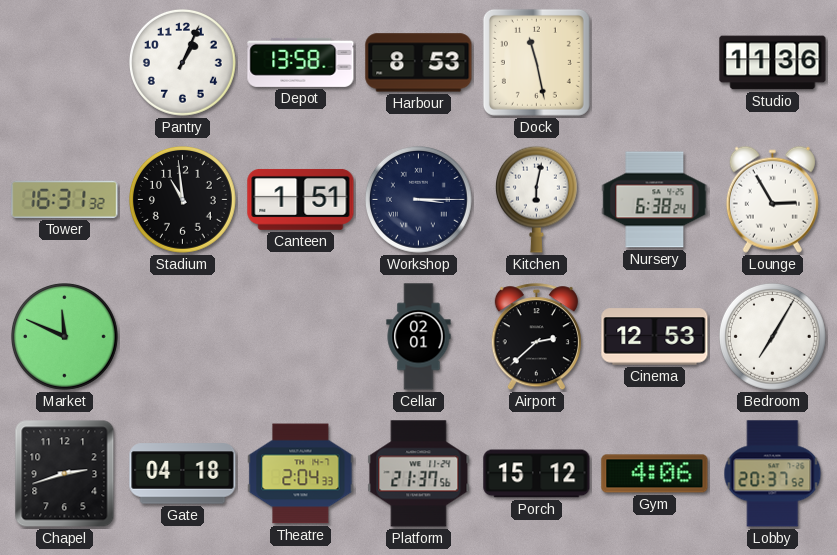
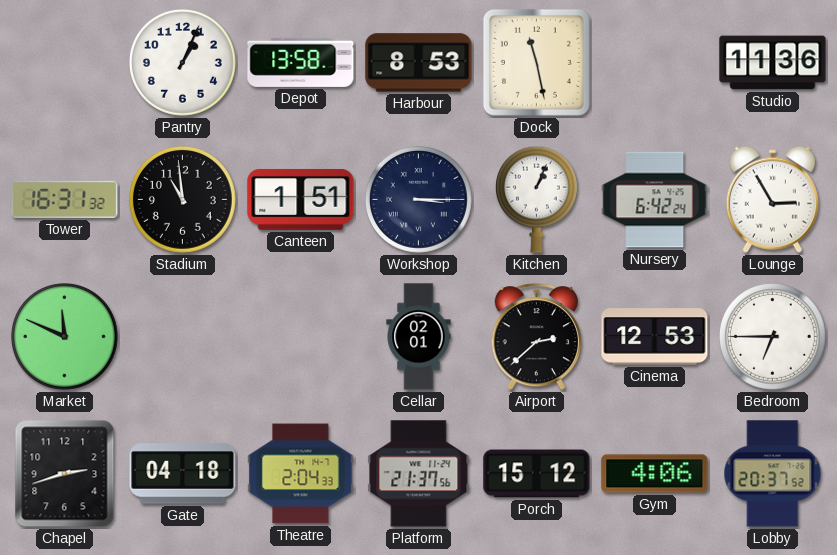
Kitchen: 6:02 -> 1:04
Nursery: 6:38 -> 6:42
Bedroom: 7:05 -> 6:45
